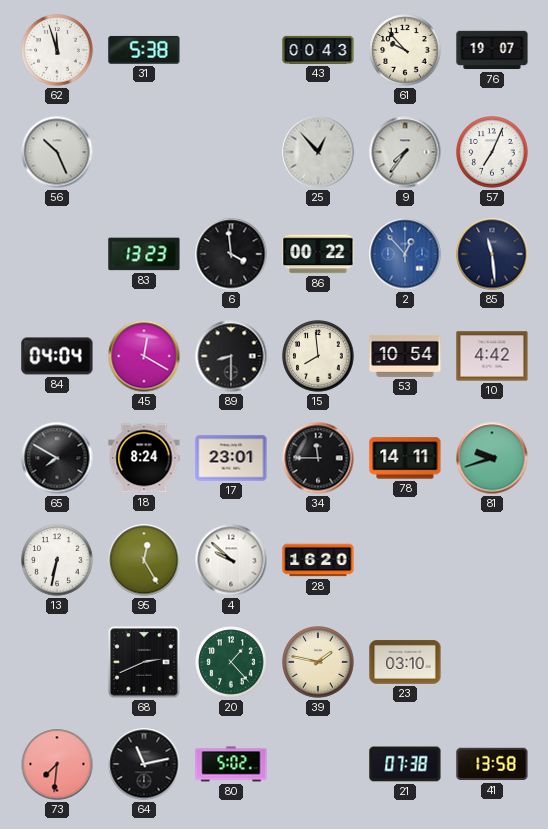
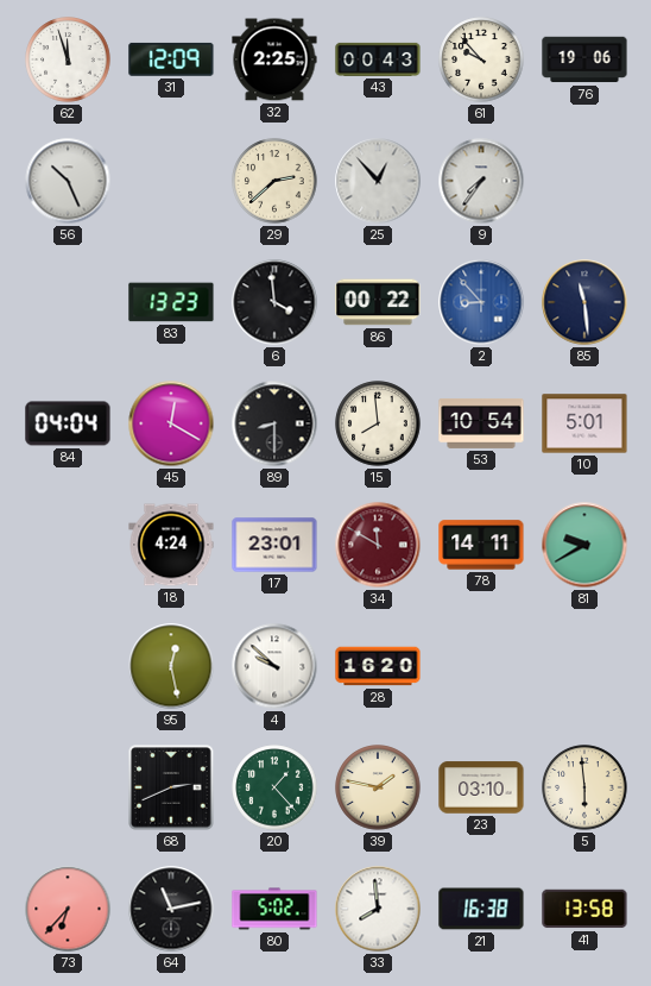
31: 5:38 -> 12:09
32: none -> 2:25
76: 19:07 -> 19:06
29: none -> 2:38
57: 7:04 -> none
2: 12:53 -> 8:53
10: 4:42 -> 5:01
65: 7:50 -> none
18: 8:24 -> 4:24
34: 11:45 -> 11:50
34 dial: black -> burgundy
81: 9:42 -> 9:40
13: 6:32 -> none
95: 12:25 -> 12:28
5: none -> 5:59
73: 7:31 -> 6:37
33: none -> 7:59
21: 07:38 -> 16:38
